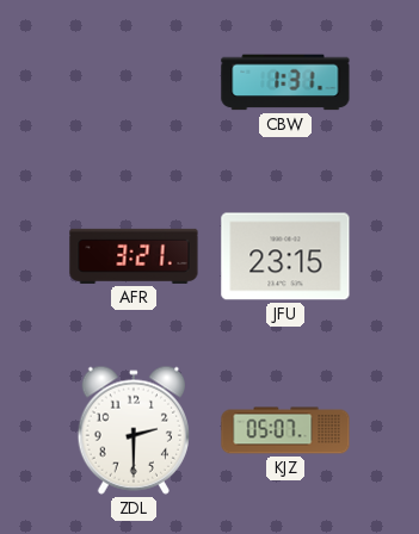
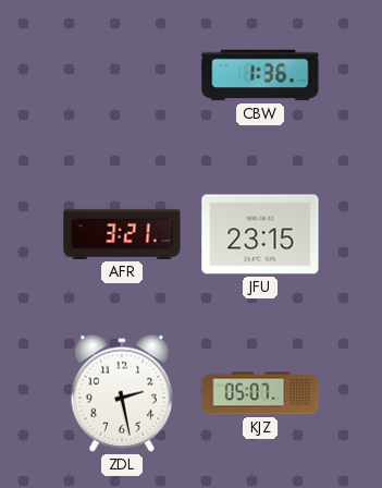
CBW: 1:31 -> 1:36
ZDL: 2:30 -> 2:28
